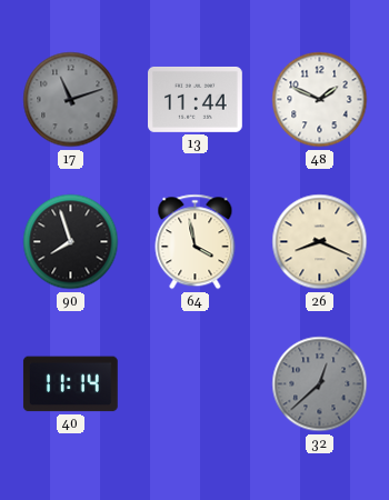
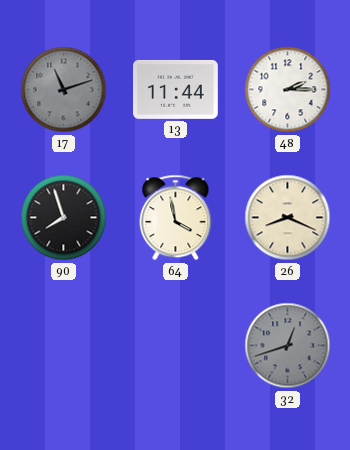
48: 1:49 -> 2:15
40: 11:14 -> none
32: 12:38 -> 12:42
